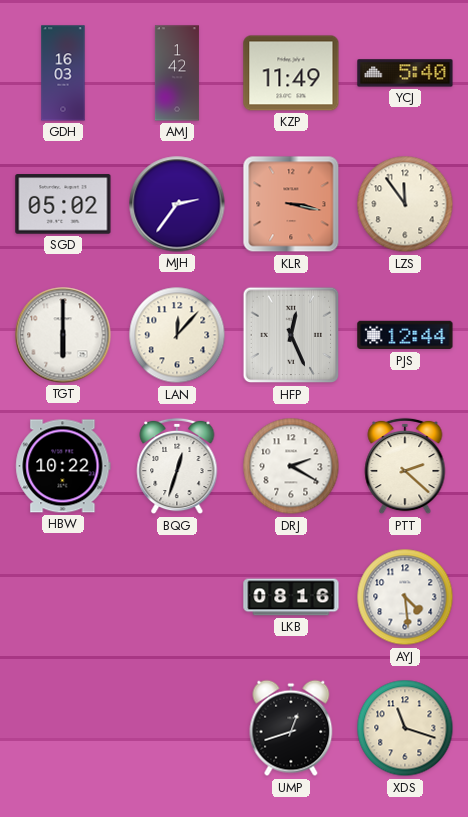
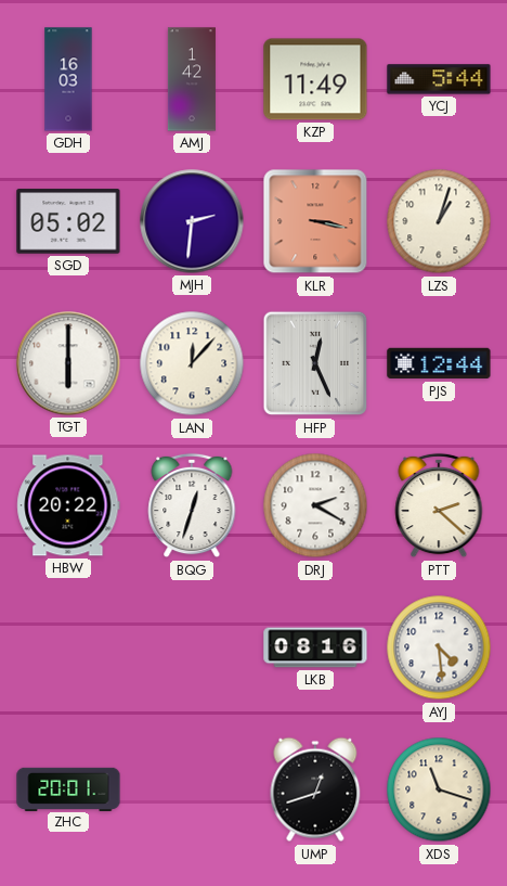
YCJ: 5:40 -> 5:44
MJH: 2:36 -> 2:31
LZS: 11:54 -> 1:03
HBW: 10:22 -> 20:22
ZHC: none -> 20:01
